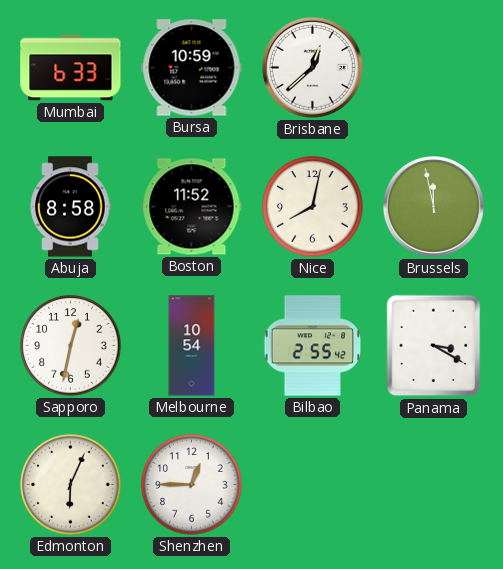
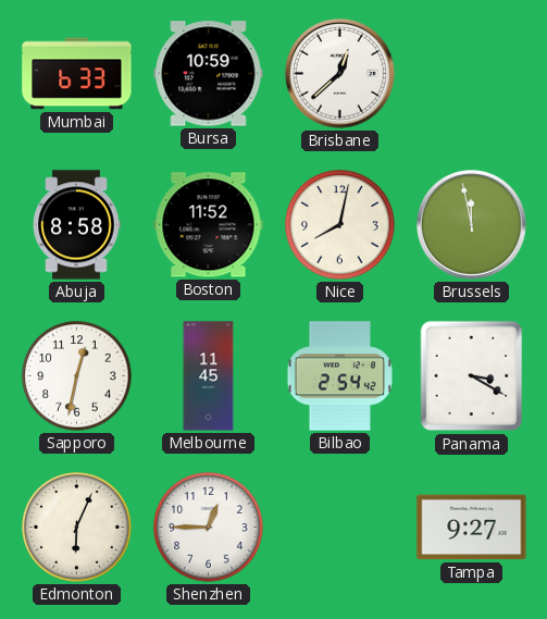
Melbourne: 10:54 -> 11:45
Bilbao: 2:55 -> 2:54
Tampa: none -> 9:27
